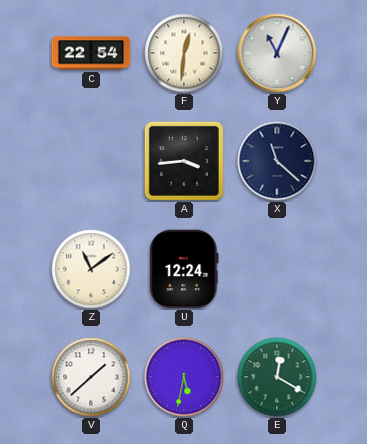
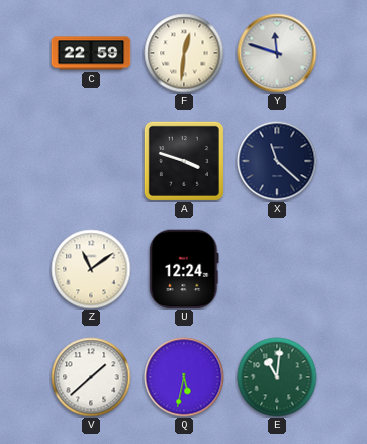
C: 22:54 -> 22:59
Y: 11:04 -> 11:48
A: 3:44 -> 3:48
E: 12:20 -> 11:01
